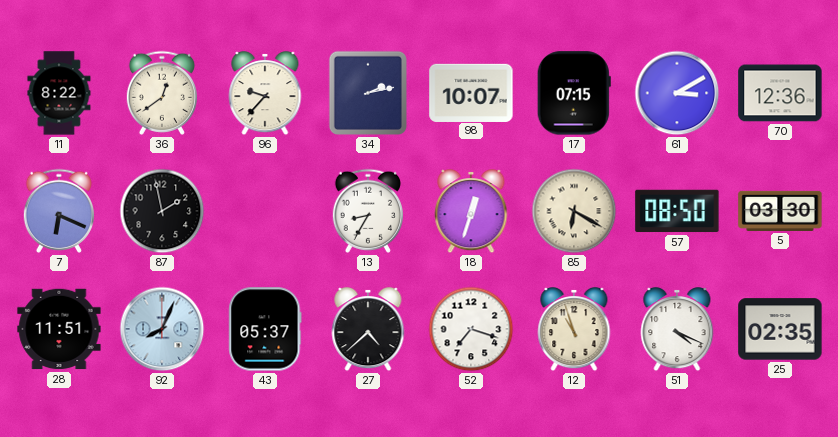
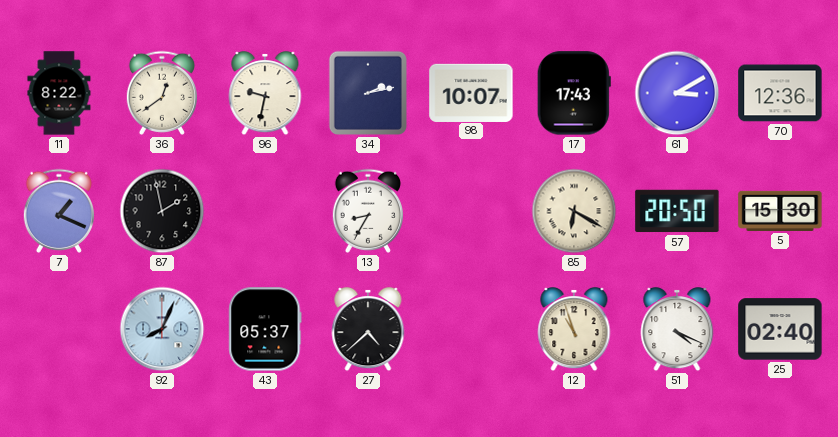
96: 9:37 -> 9:32
17: 07:15 -> 17:43
7: 6:19 -> 1:19
18: 12:33 -> none
57: 08:50 -> 20:50
5: 03:30 -> 15:30
28: 11:51 -> none
52: 7:18 -> none
25: 02:35 -> 02:40
